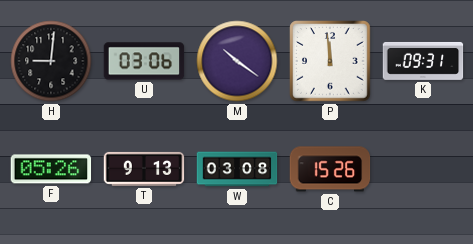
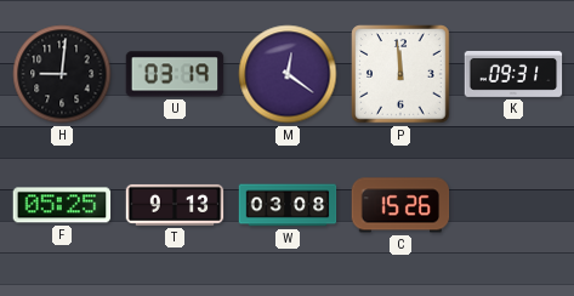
U: 03:06 -> 03:19
M: 10:21 -> 12:21
F: 05:26 -> 05:25
